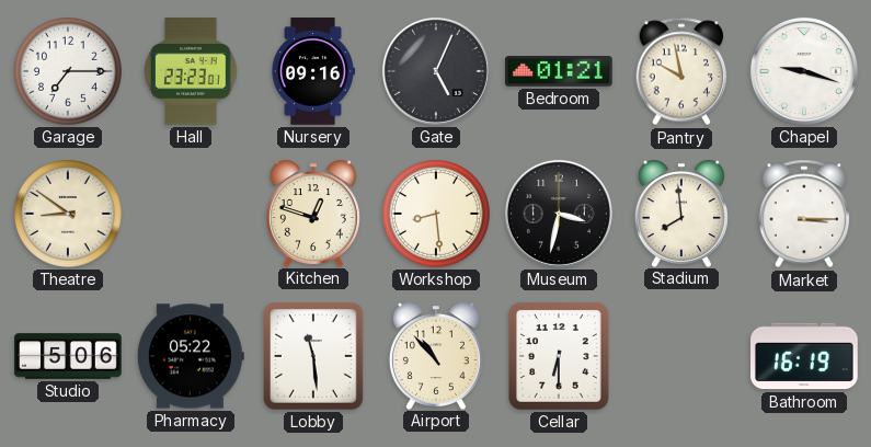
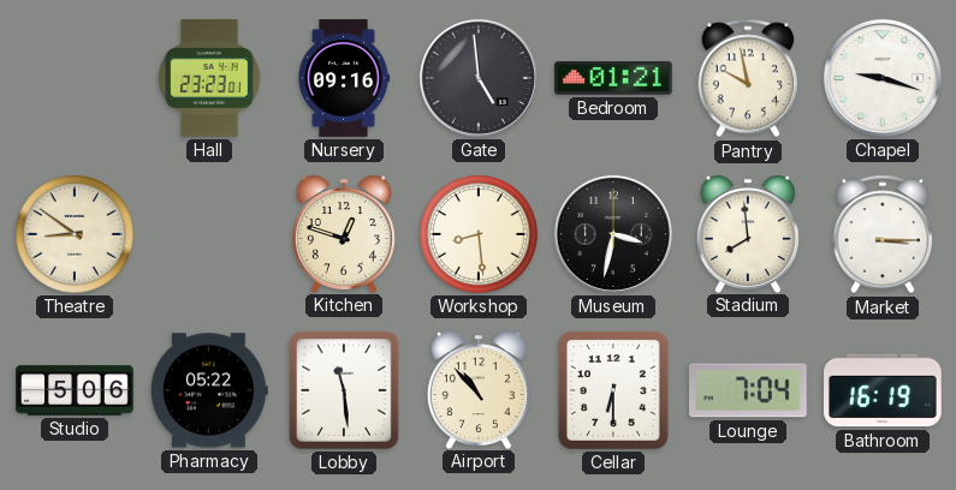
Garage: 7:15 -> none
Gate: 5:04 -> 4:59
Lounge: none -> 7:04
